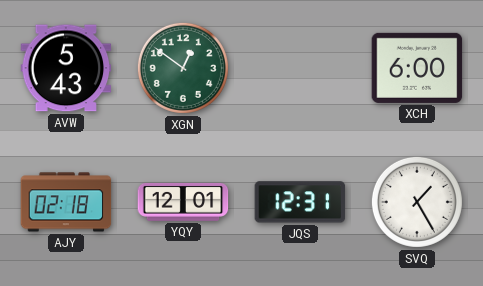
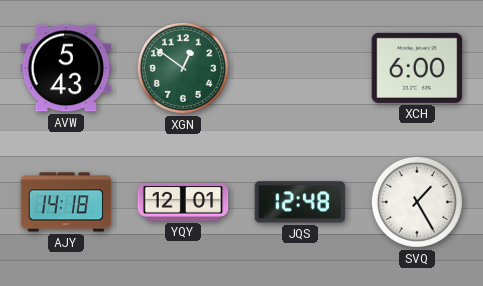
AJY: 02:18 -> 14:18
JQS: 12:31 -> 12:48
